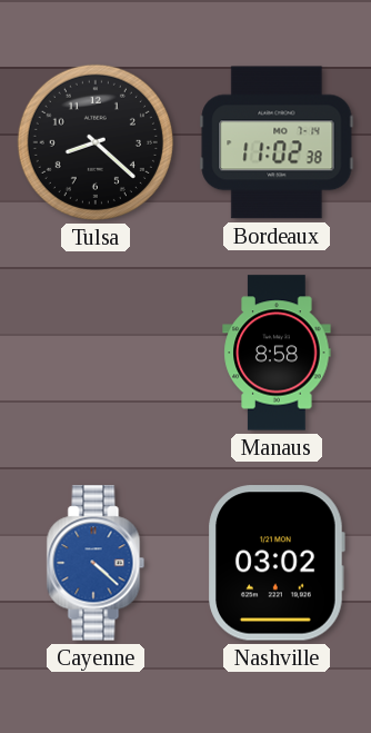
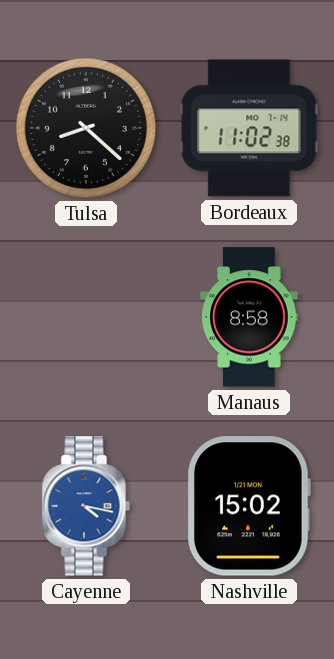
Cayenne: 4:22 -> 4:17
Nashville: 03:02 -> 15:02
